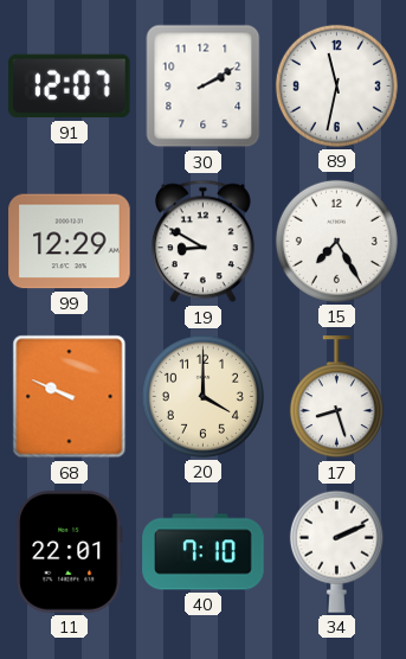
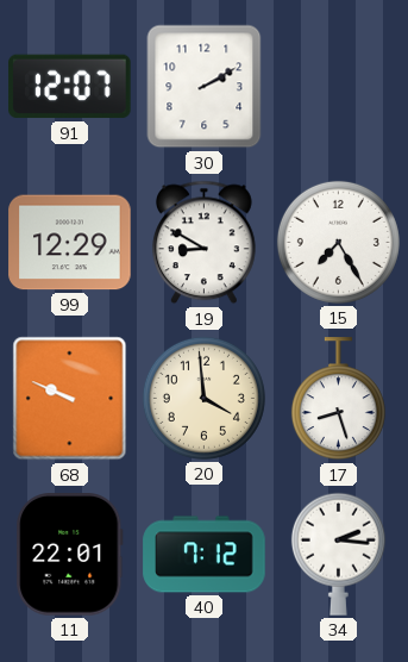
89: 11:32 -> none
20: 4:00 -> 3:59
40: 7:10 -> 7:12
34: 2:11 -> 2:16
